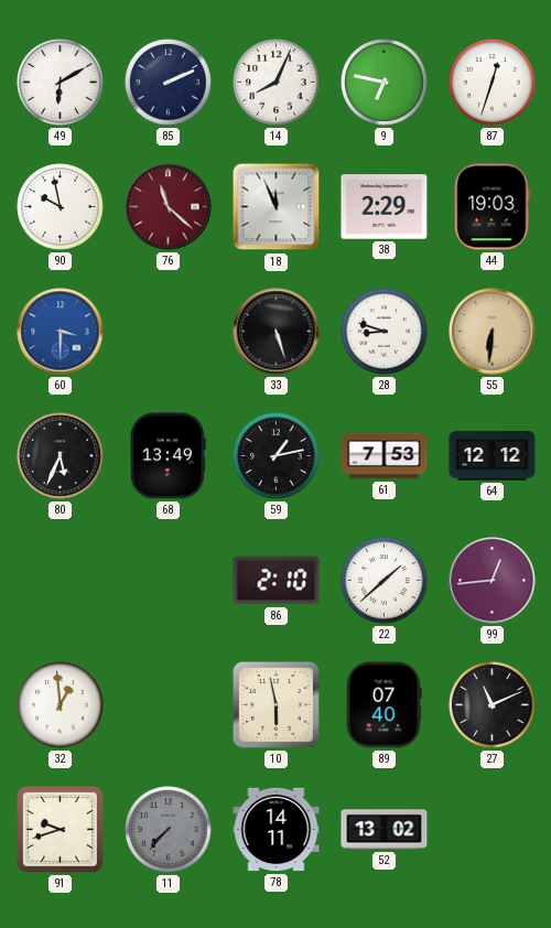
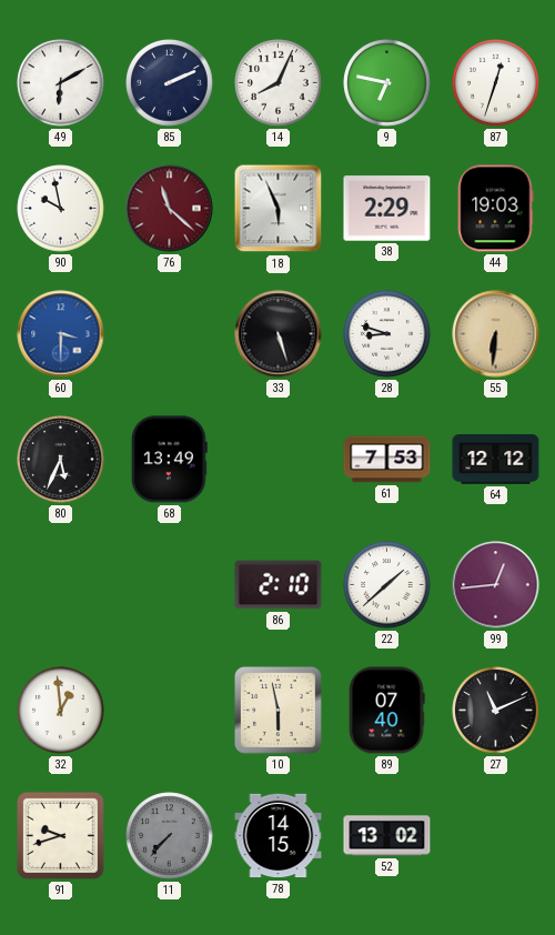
18: 11:56 -> 5:56
59: 1:13 -> none
78: 14:11 -> 14:15
